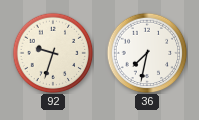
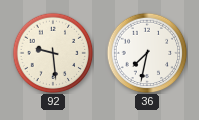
92: 9:33 -> 9:29
